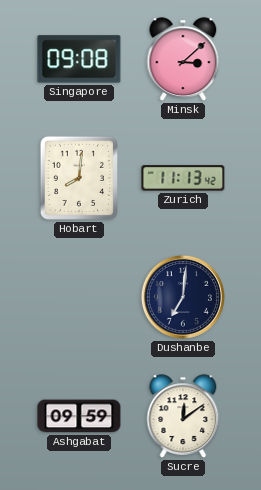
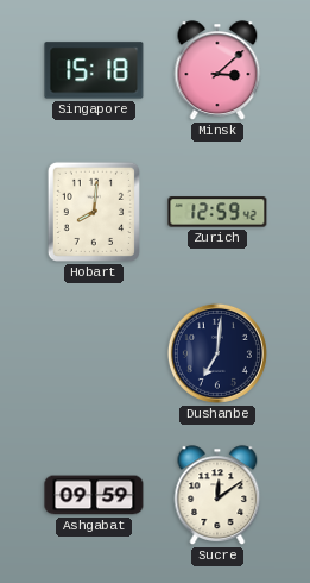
Singapore: 09:08 -> 15:18
Zurich: 11:13 -> 12:59
